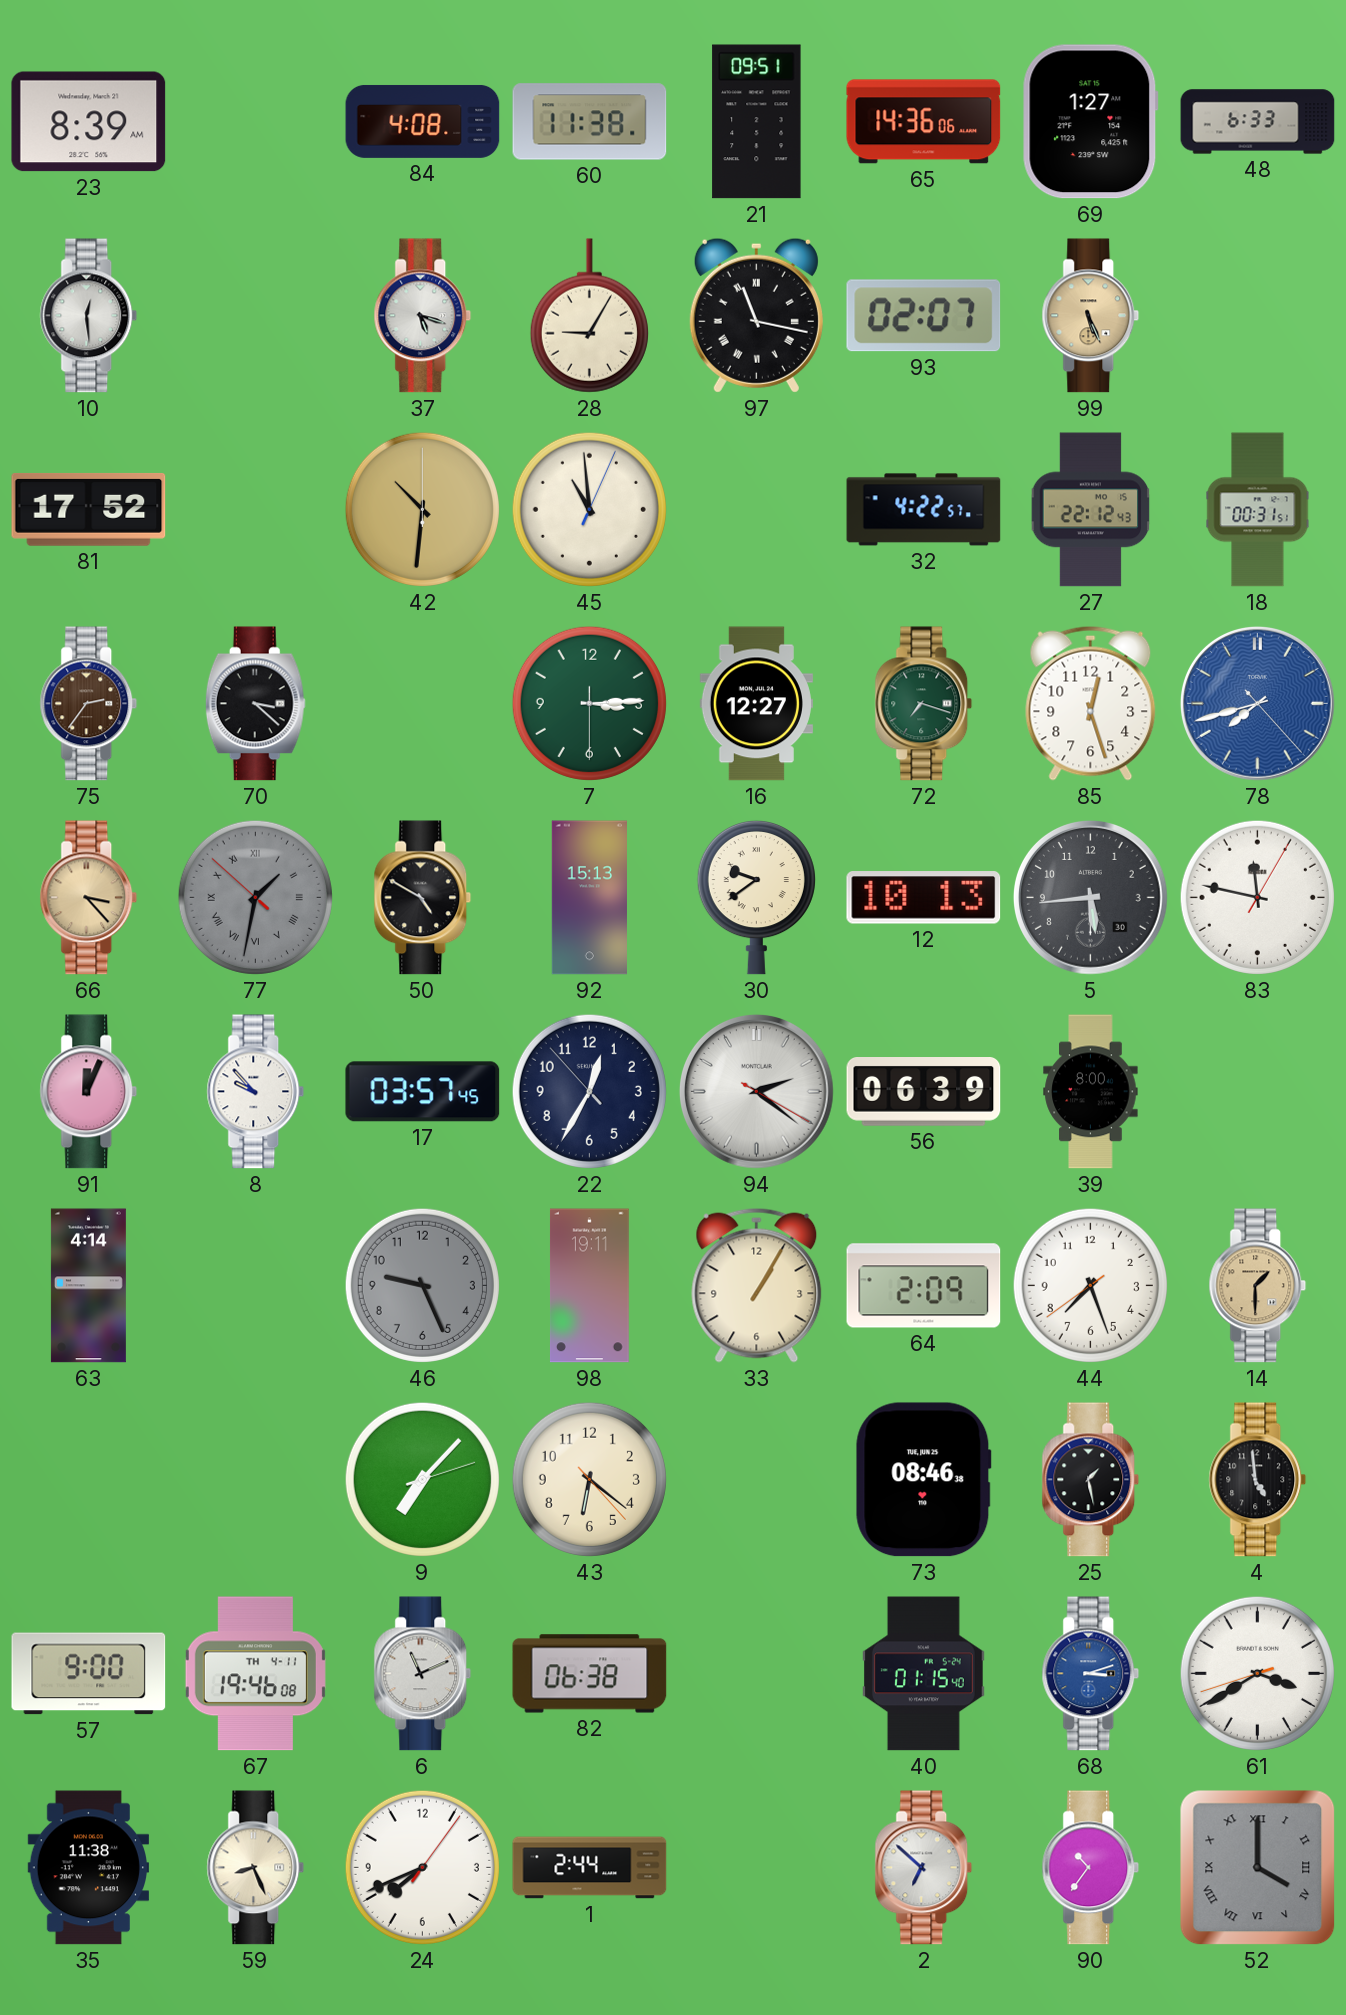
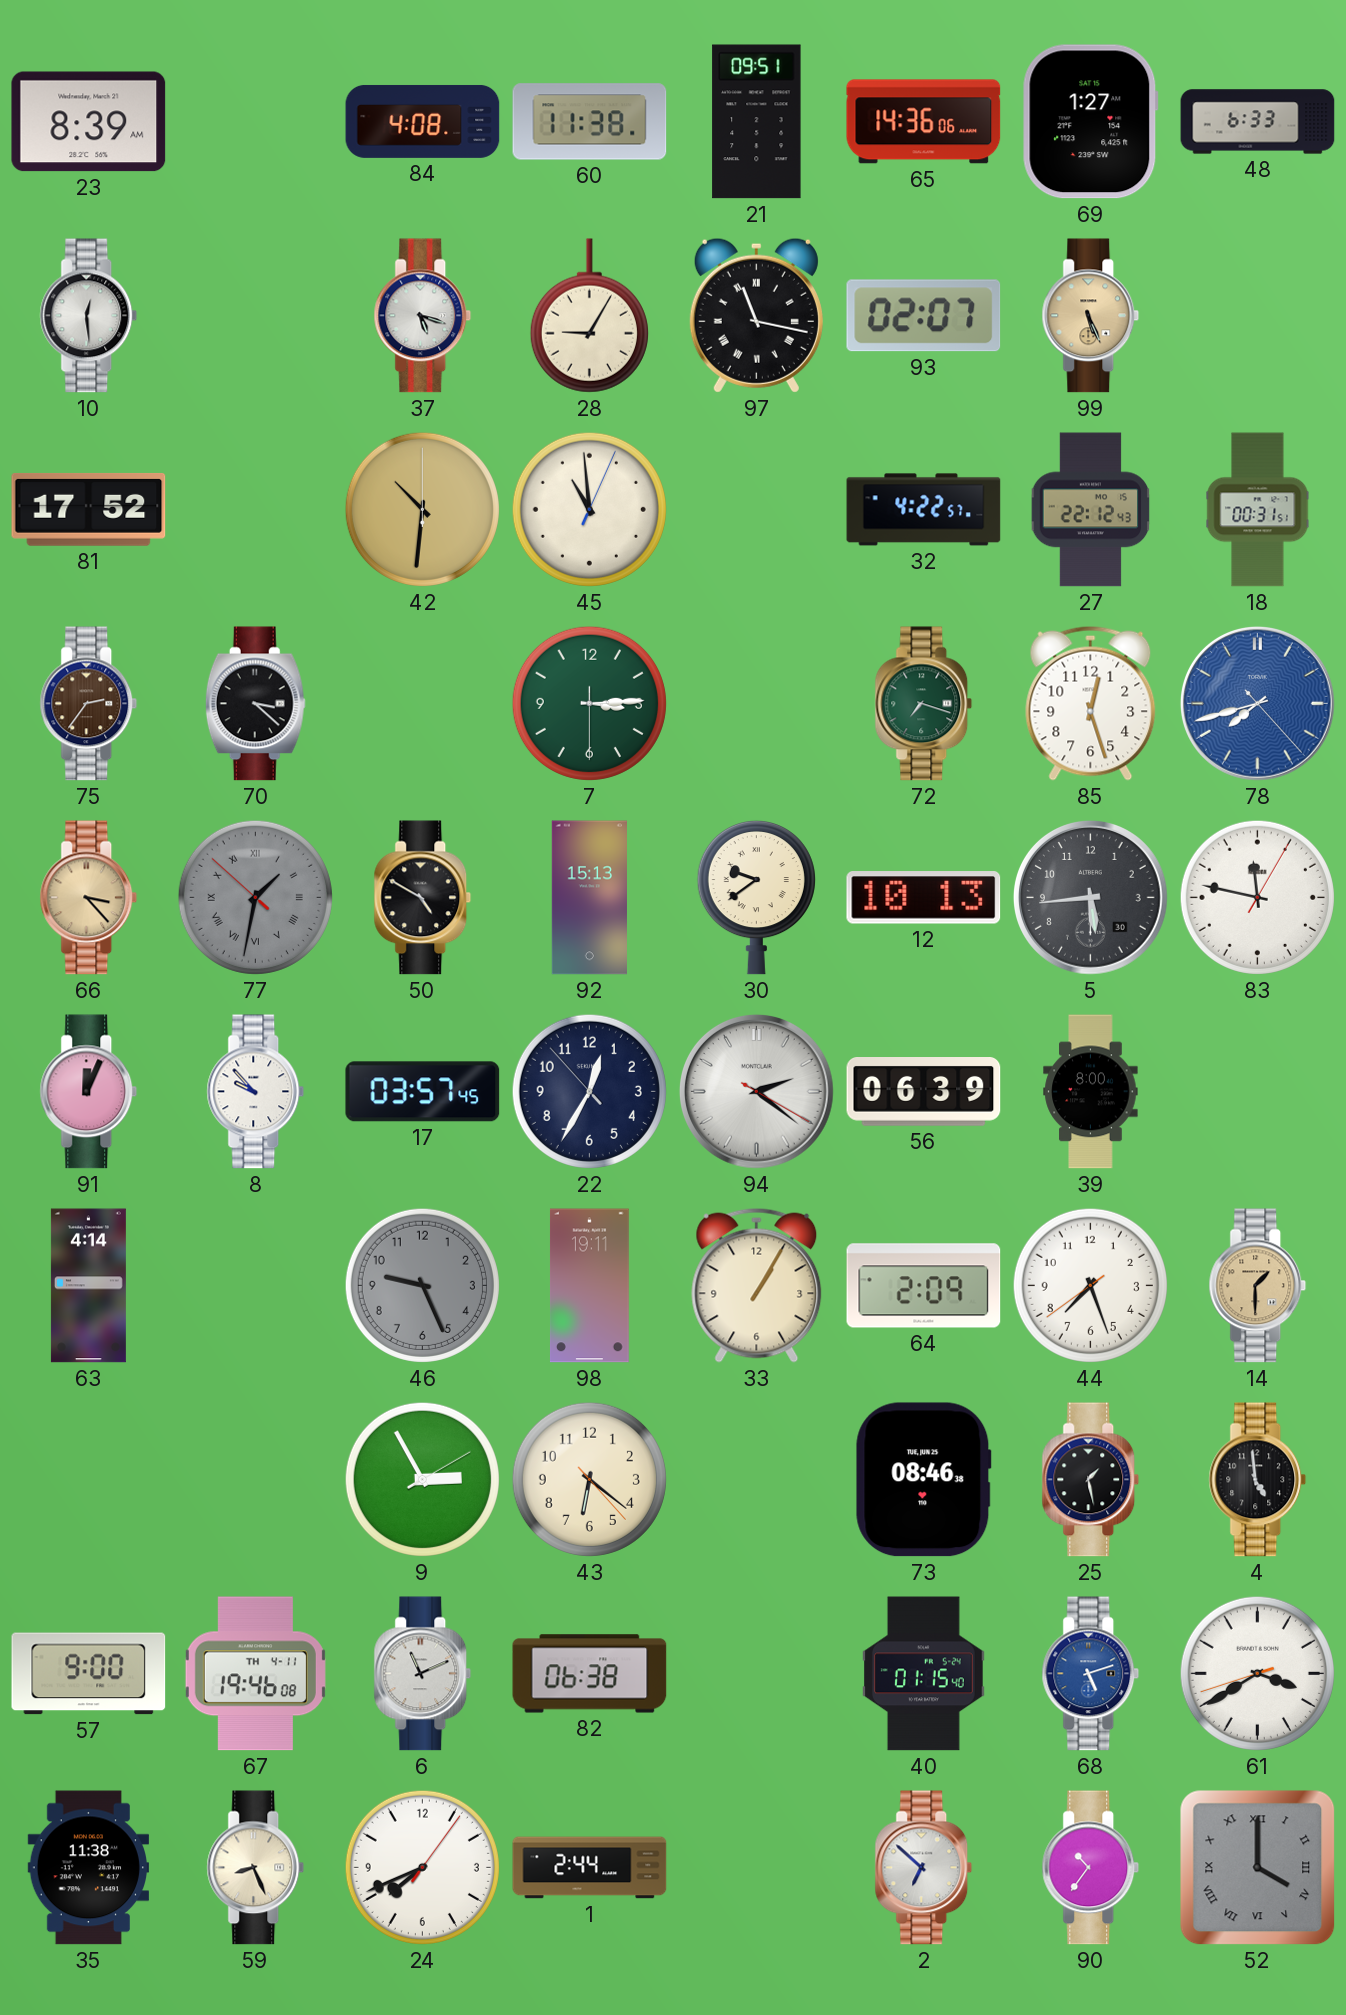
16: 12:27 -> none
9: 7:07 -> 2:55
68: 3:12 -> 5:12
